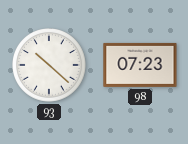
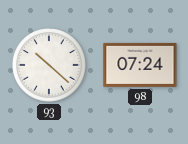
98: 07:23 -> 07:24
